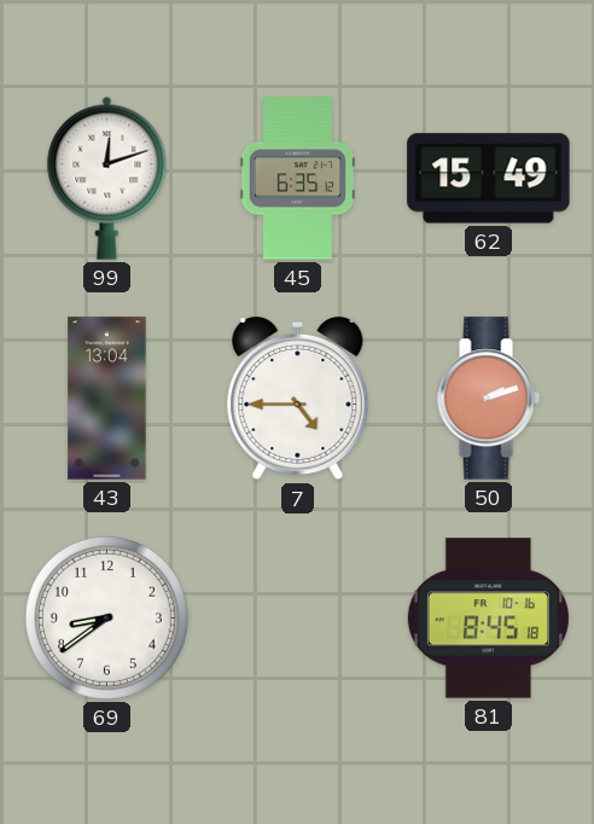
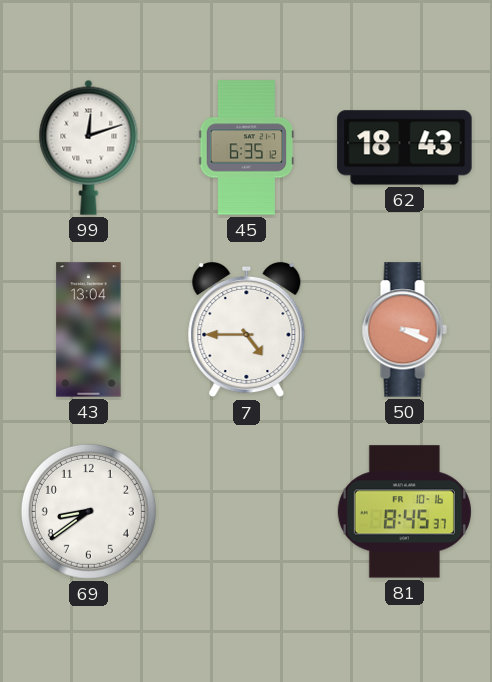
62: 15:49 -> 18:43
50: 2:12 -> 3:19
81: 8:45:18 -> 8:45:37
